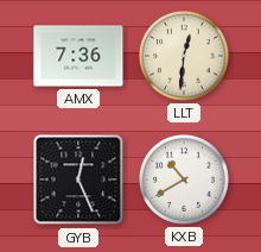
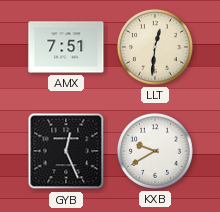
AMX: 7:36 -> 7:51
KXB: 10:40 -> 9:40
